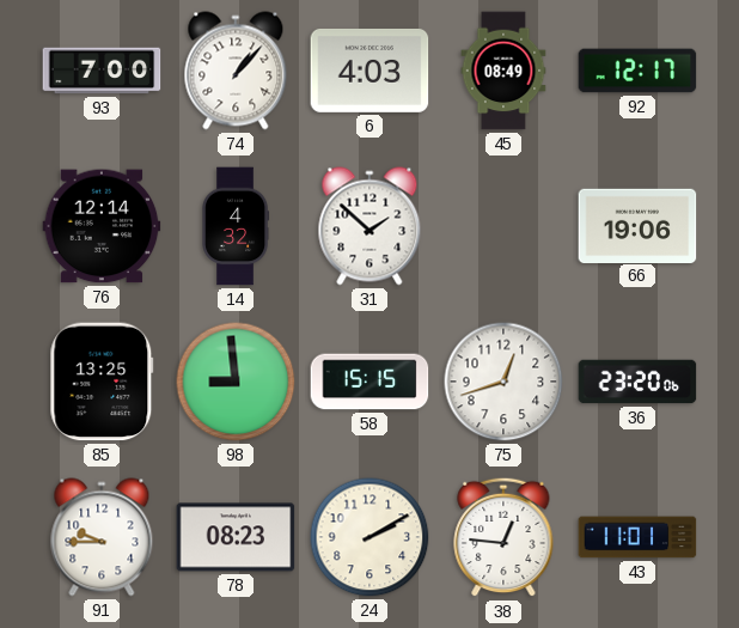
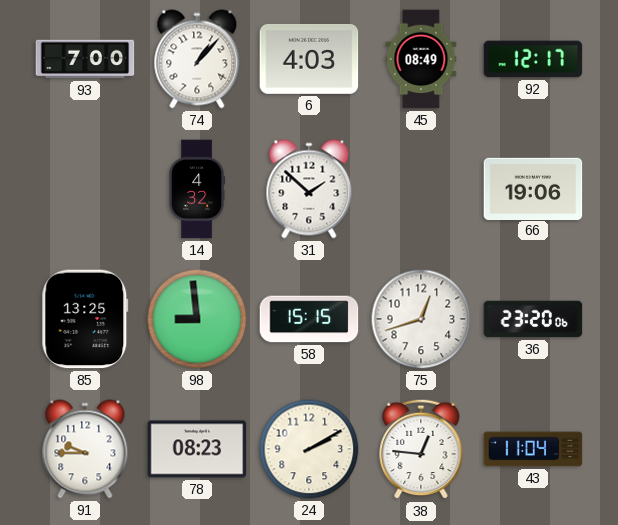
76: 12:14 -> none
43: 11:01 -> 11:04
